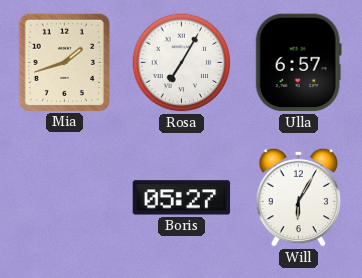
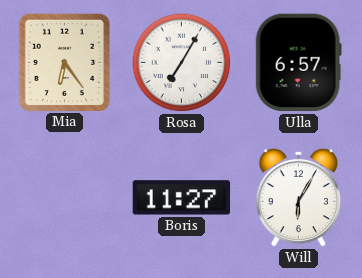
Mia: 1:42 -> 6:24
Boris: 05:27 -> 11:27
